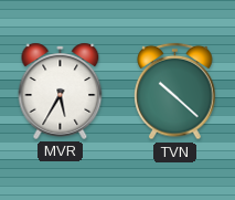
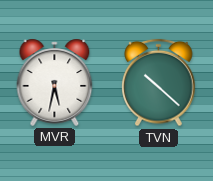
MVR: 5:35 -> 5:32
